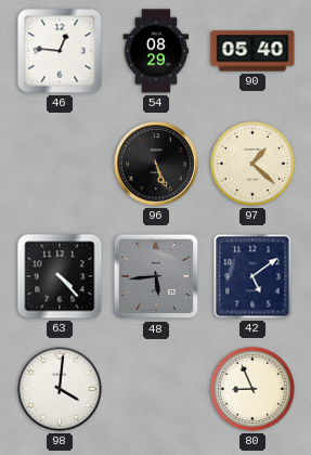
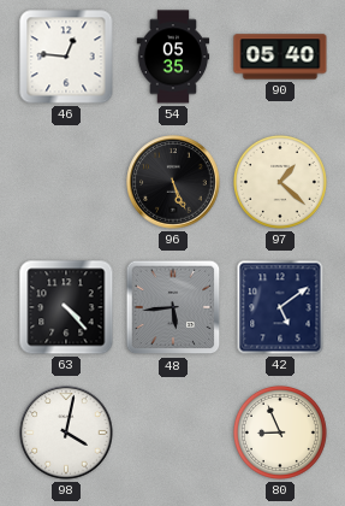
54: 08:29 -> 05:35
98: 4:01 -> 4:02
